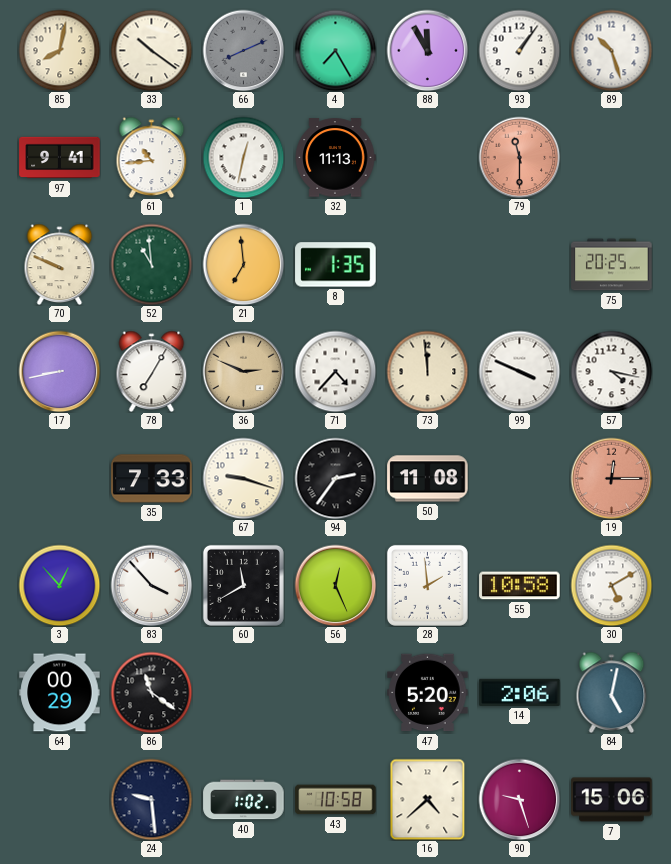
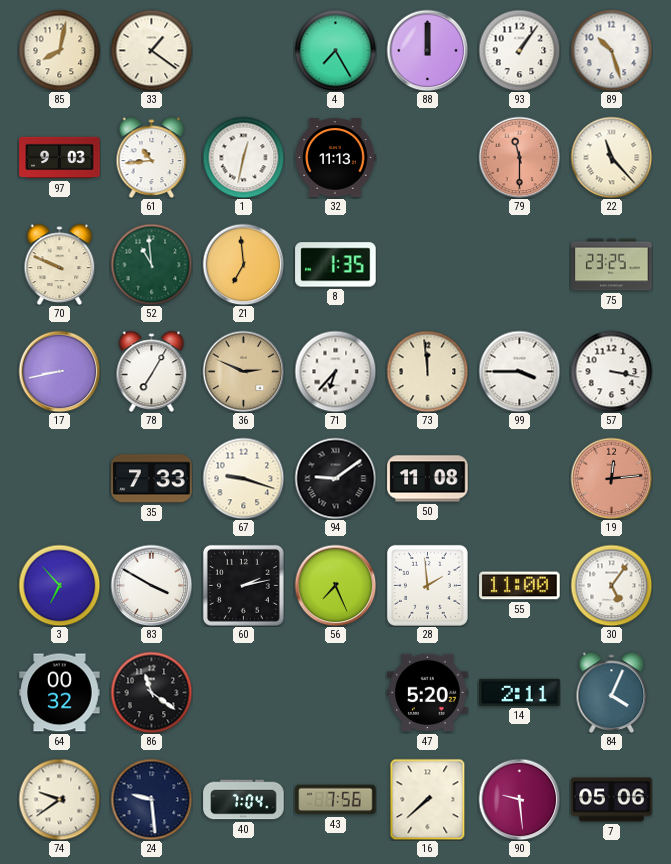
33: 10:21 -> 1:21
66: 8:11 -> none
88: 11:55 -> 12:00
97: 9:41 -> 9:03
22: none -> 11:23
75: 20:25 -> 23:25
71: 4:37 -> 6:37
99: 3:49 -> 3:45
57: 4:17 -> 3:17
94: 2:36 -> 9:09
19: 12:15 -> 12:14
3: 12:53 -> 6:53
83: 3:53 -> 3:50
60: 11:40 -> 2:13
56: 12:26 -> 7:26
55: 10:58 -> 11:00
30: 5:10 -> 5:06
64: 00:29 -> 00:32
14: 2:06 -> 2:11
84: 5:02 -> 4:04
74: none -> 9:39
40: 1:02 -> 7:04
43: 10:58 -> 7:56
16: 4:38 -> 7:38
90: 9:27 -> 9:29
7: 15:06 -> 05:06
